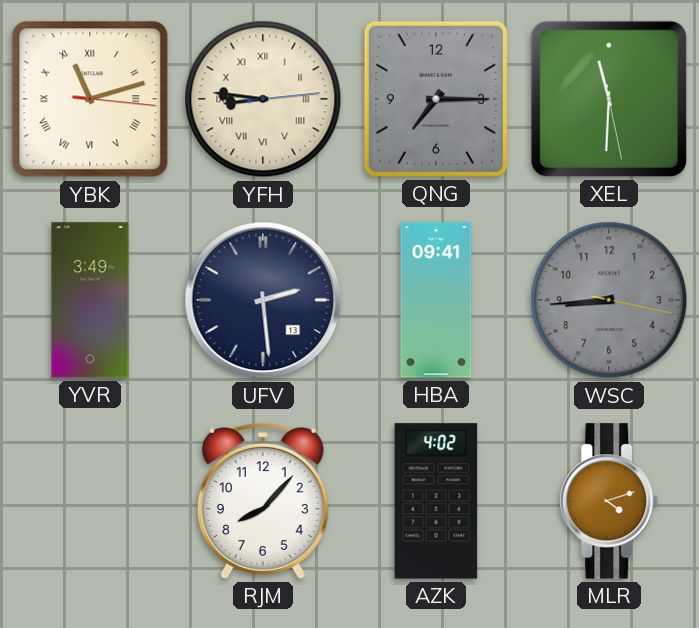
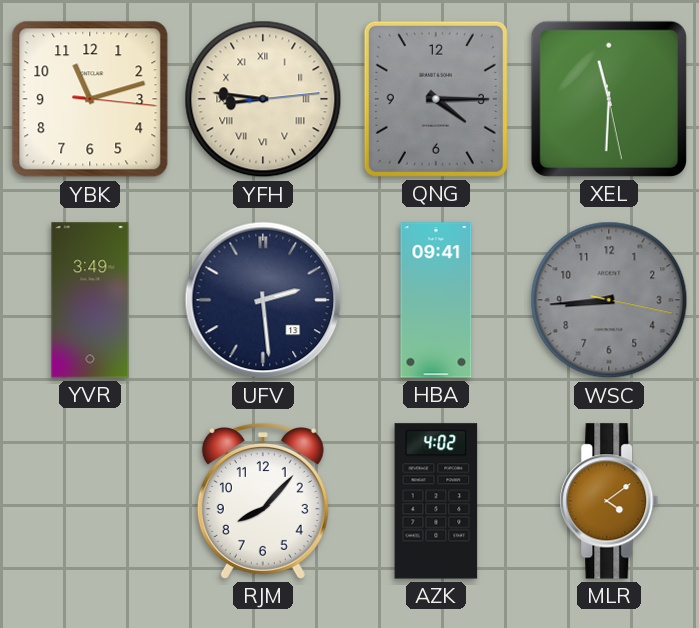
YBK numerals: Roman -> Arabic
QNG: 7:15 -> 4:15
MLR: 4:12 -> 4:09
